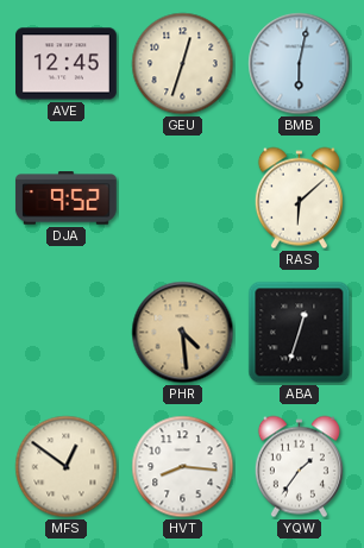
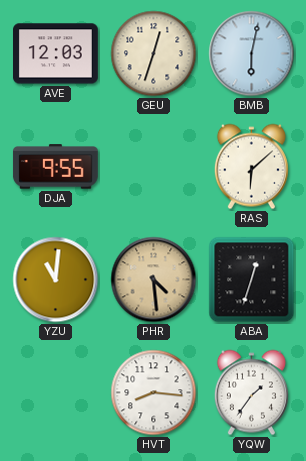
AVE: 12:45 -> 12:03
DJA: 9:52 -> 9:55
YZU: none -> 11:01
MFS: 12:51 -> none
